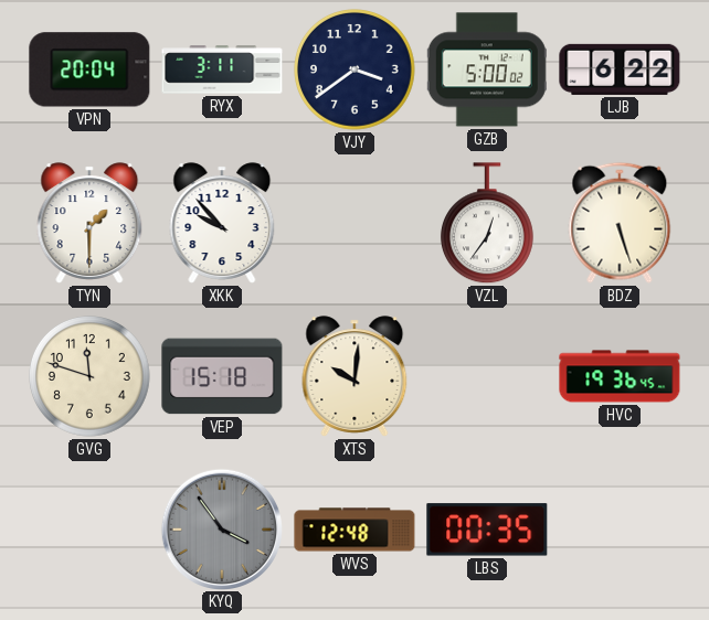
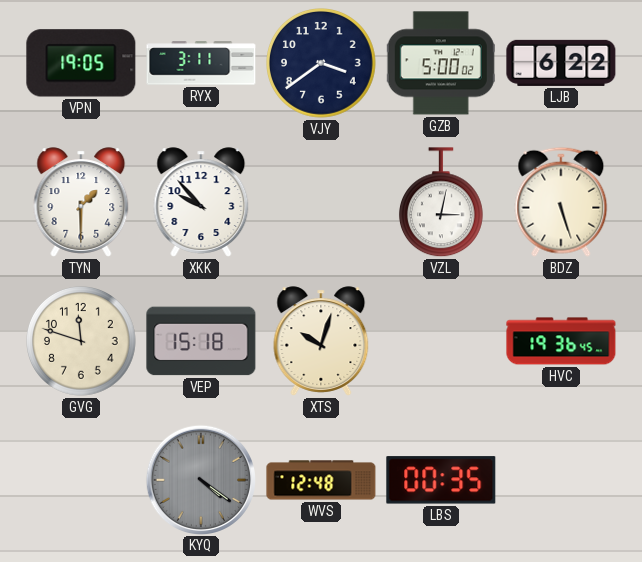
VPN: 20:04 -> 19:05
VZL: 12:36 -> 3:02
XTS: 10:01 -> 10:03
KYQ: 3:54 -> 4:21
